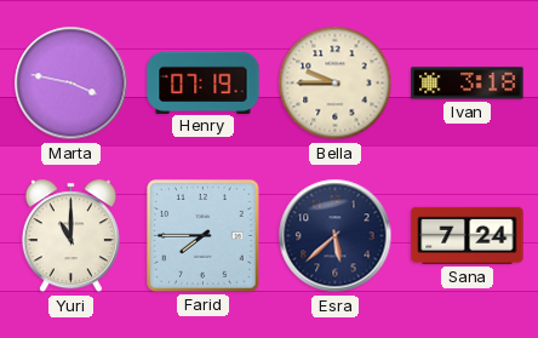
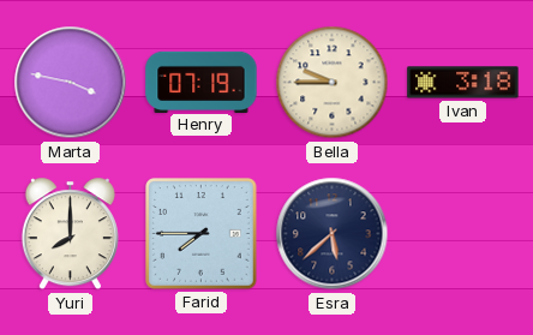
Yuri: 11:00 -> 8:00
Sana: 7:24 -> none
